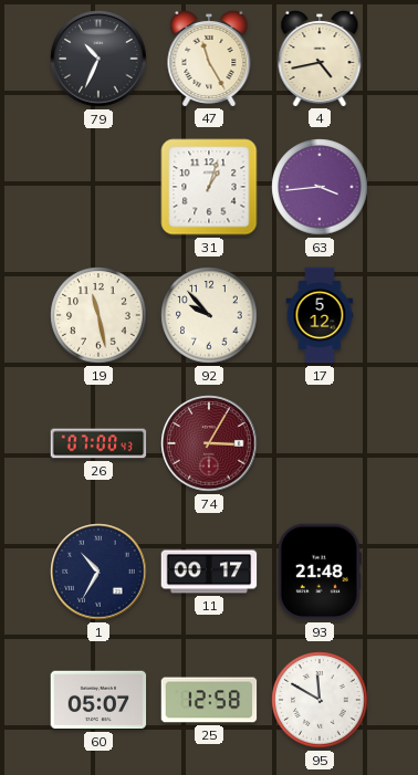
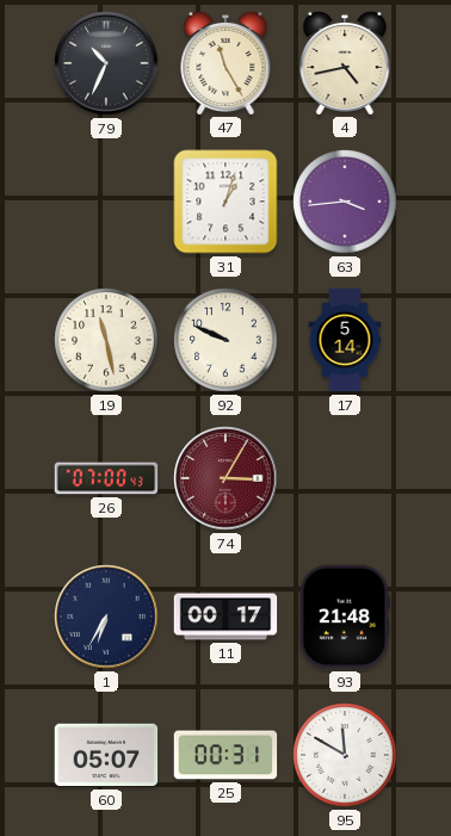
92: 9:53 -> 9:49
17: 5:12 -> 5:14
1: 10:35 -> 6:35
25: 12:58 -> 00:31
